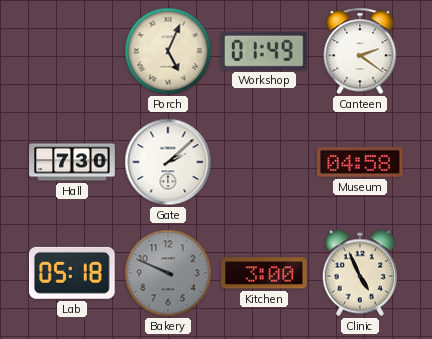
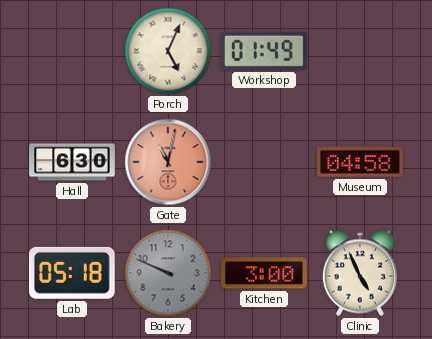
Canteen: 2:21 -> none
Hall: 7:30 -> 6:30
Gate: 2:08 -> 11:02
Gate dial: white -> salmon
